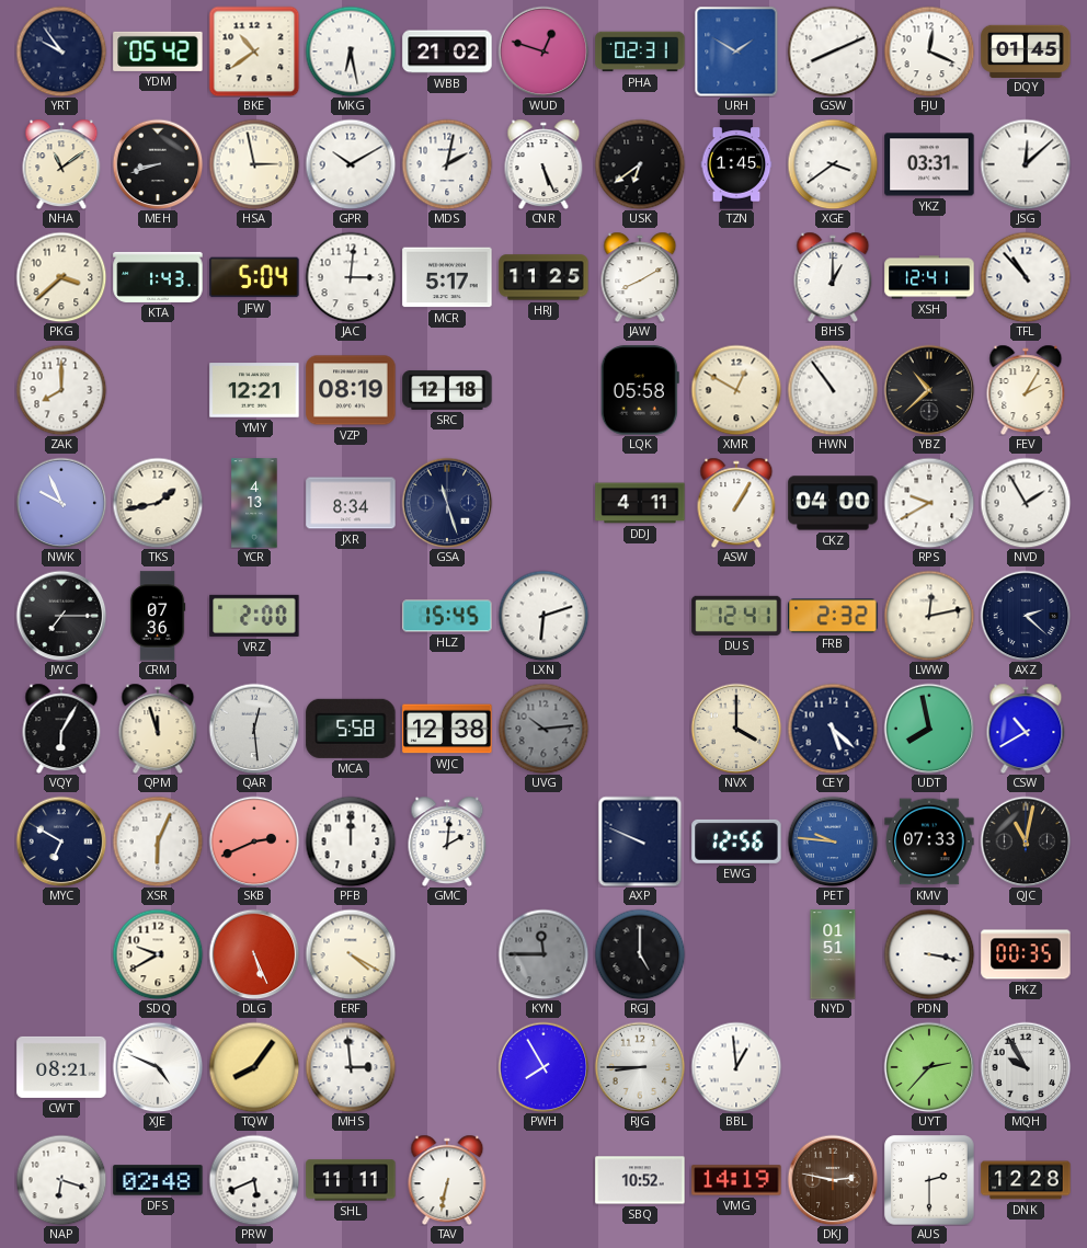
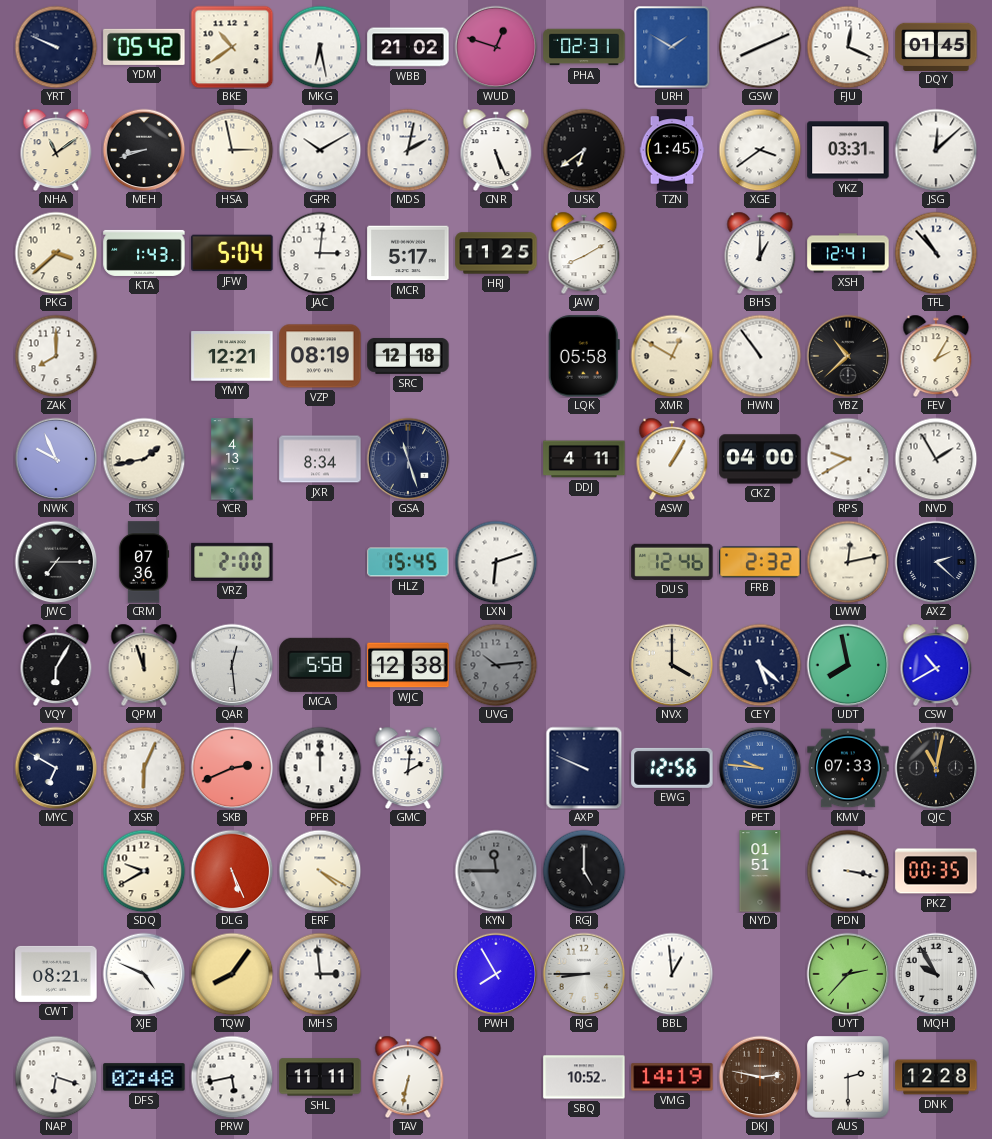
YRT: 9:54 -> 9:49
DUS: 12:41 -> 12:46
PRW: 5:41 -> 5:43
